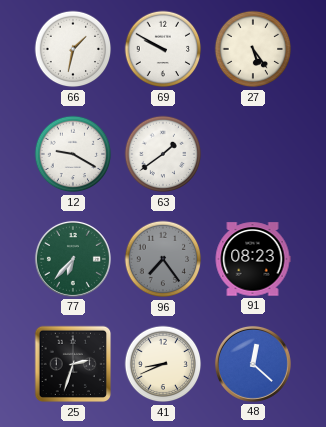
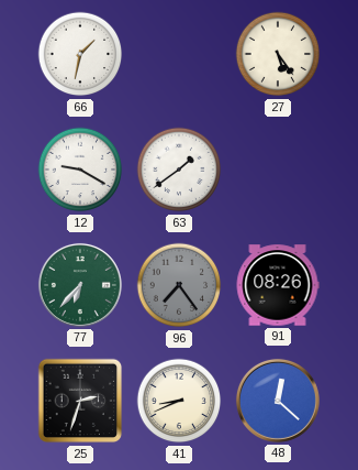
69: 9:50 -> none
91: 08:23 -> 08:26
